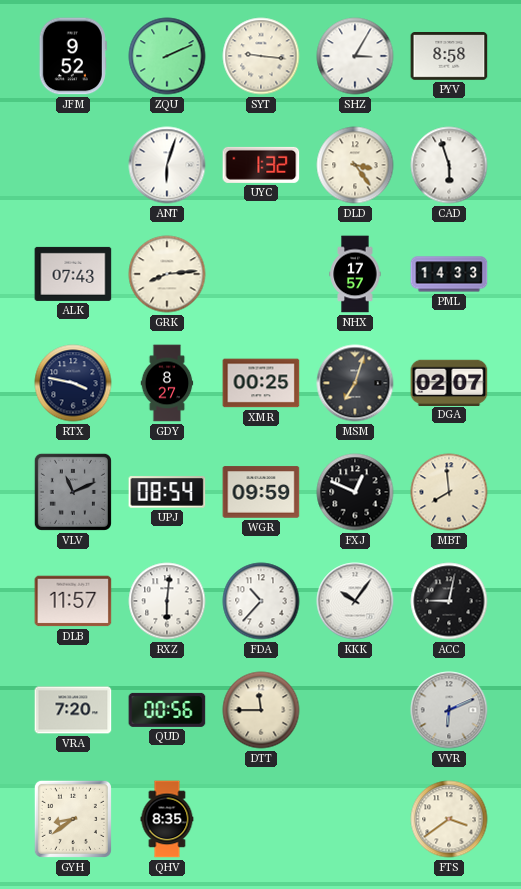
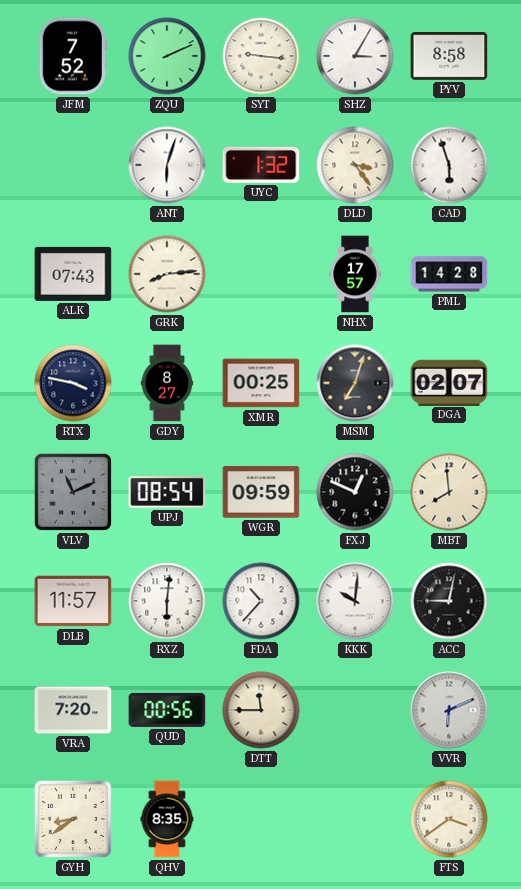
JFM: 9:52 -> 7:52
PML: 14:33 -> 14:28
KKK: 10:06 -> 10:01
